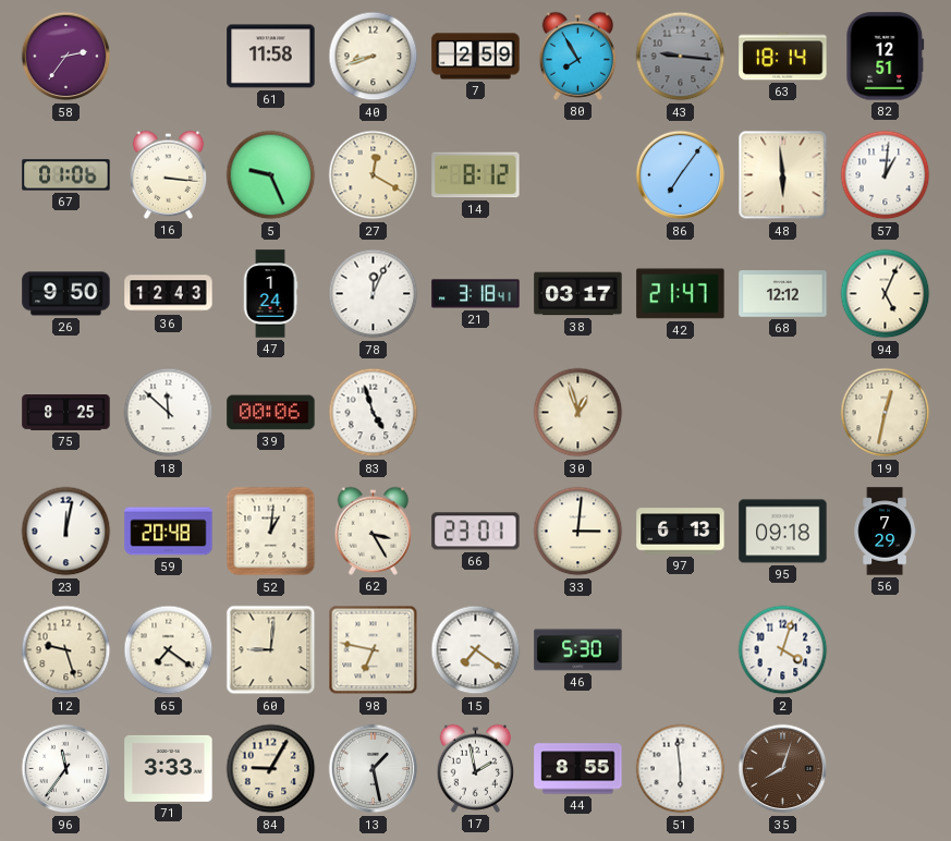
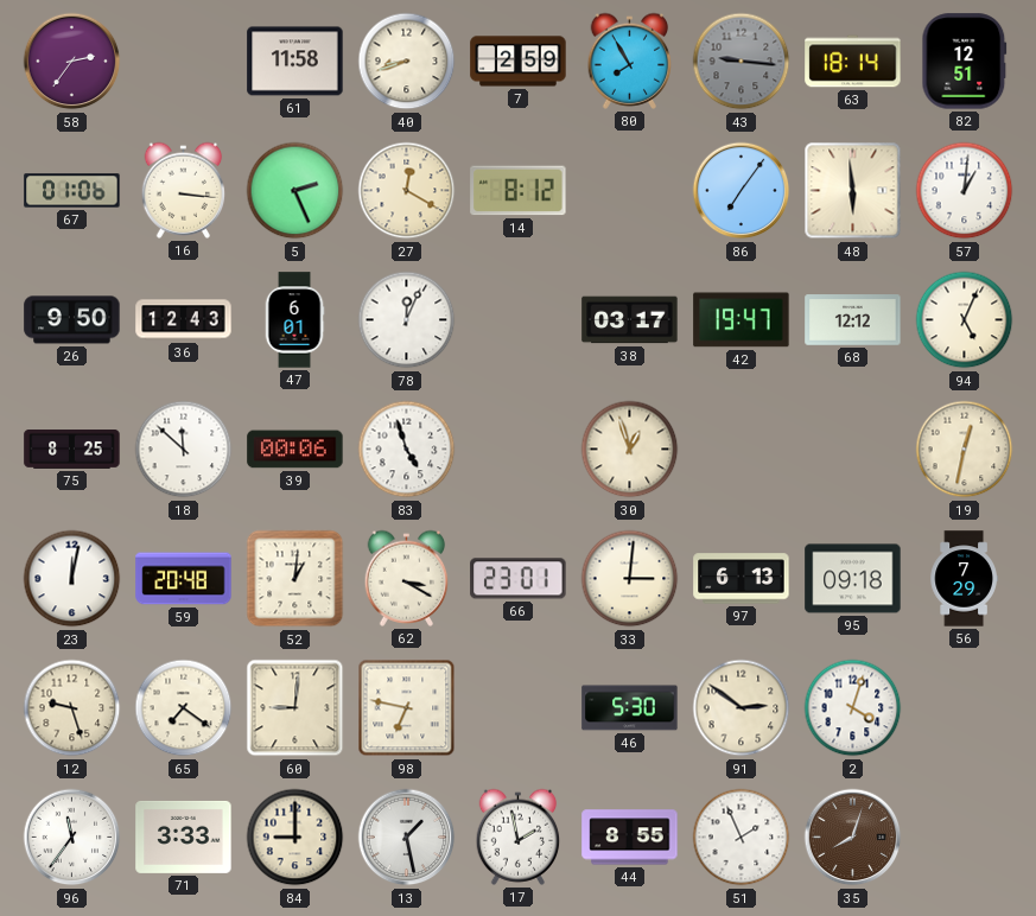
5: 9:26 -> 2:26
47: 1:24 -> 6:01
21: 3:18 -> none
42: 21:47 -> 19:47
62: 3:25 -> 3:20
15: 7:21 -> none
91: none -> 2:51
84: 9:05 -> 9:00
51: 5:59 -> 1:56
